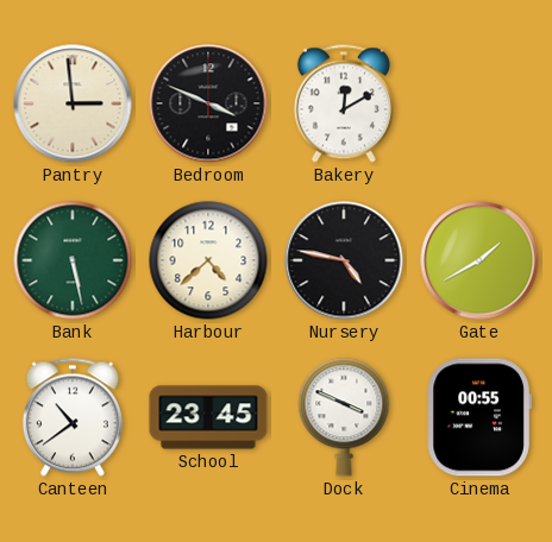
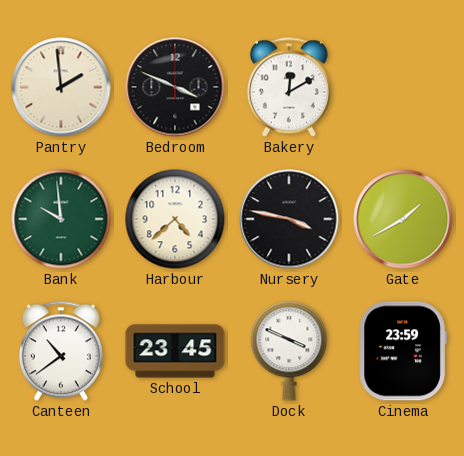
Pantry: 2:59 -> 1:59
Bank: 5:28 -> 9:59
Nursery: 4:47 -> 3:47
Cinema: 00:55 -> 23:59
